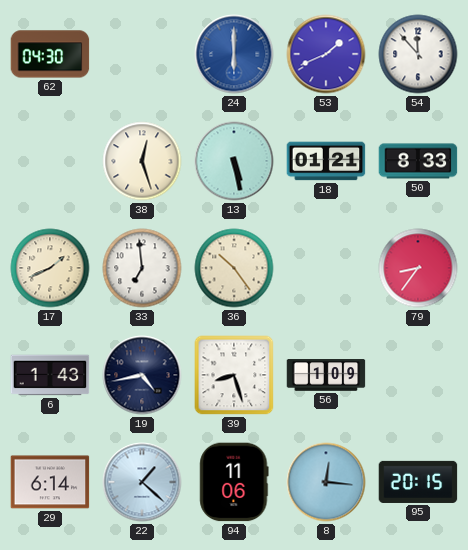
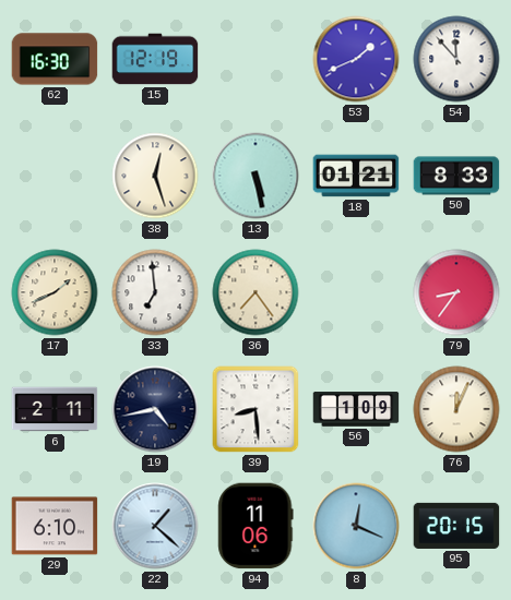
62: 04:30 -> 16:30
15: none -> 12:19
24: 6:00 -> none
36: 10:24 -> 7:24
6: 1:43 -> 2:11
39: 8:27 -> 8:29
76: none -> 12:04
29: 6:14 -> 6:10
8: 12:16 -> 12:19
